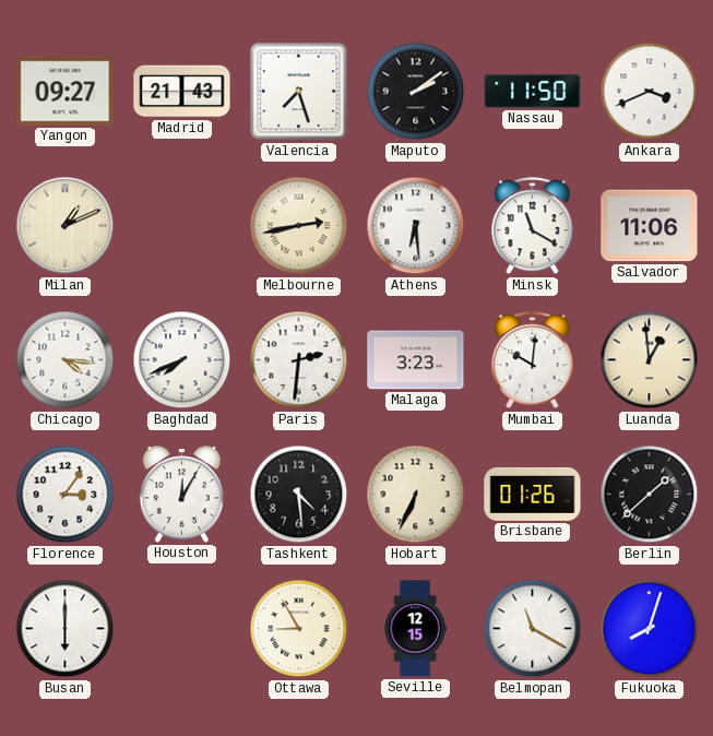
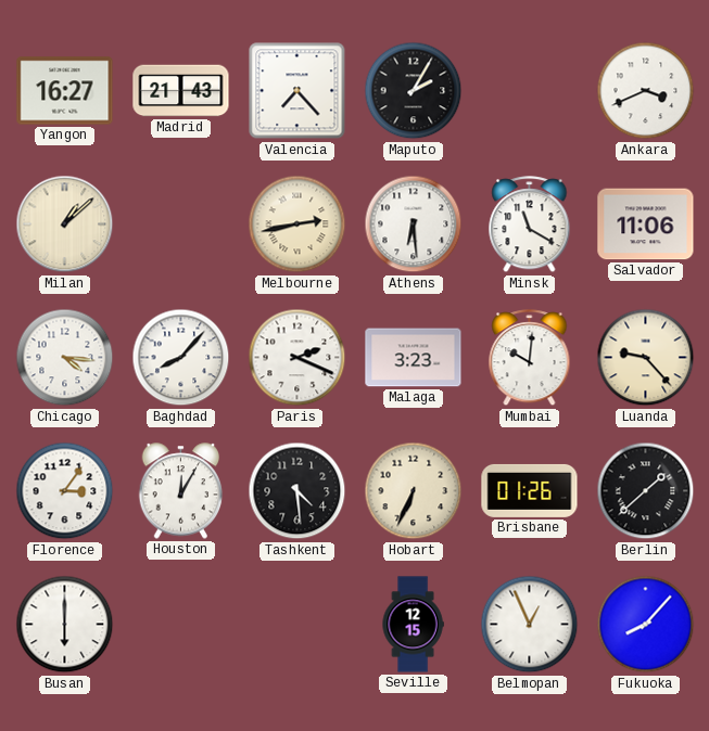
Yangon: 09:27 -> 16:27
Valencia: 7:27 -> 7:23
Maputo: 2:09 -> 2:05
Nassau: 11:50 -> none
Milan: 1:11 -> 1:08
Baghdad: 7:41 -> 8:07
Paris: 2:31 -> 2:19
Luanda: 12:59 -> 9:23
Ottawa: 8:55 -> none
Belmopan: 11:20 -> 12:56
Fukuoka: 8:03 -> 8:07
